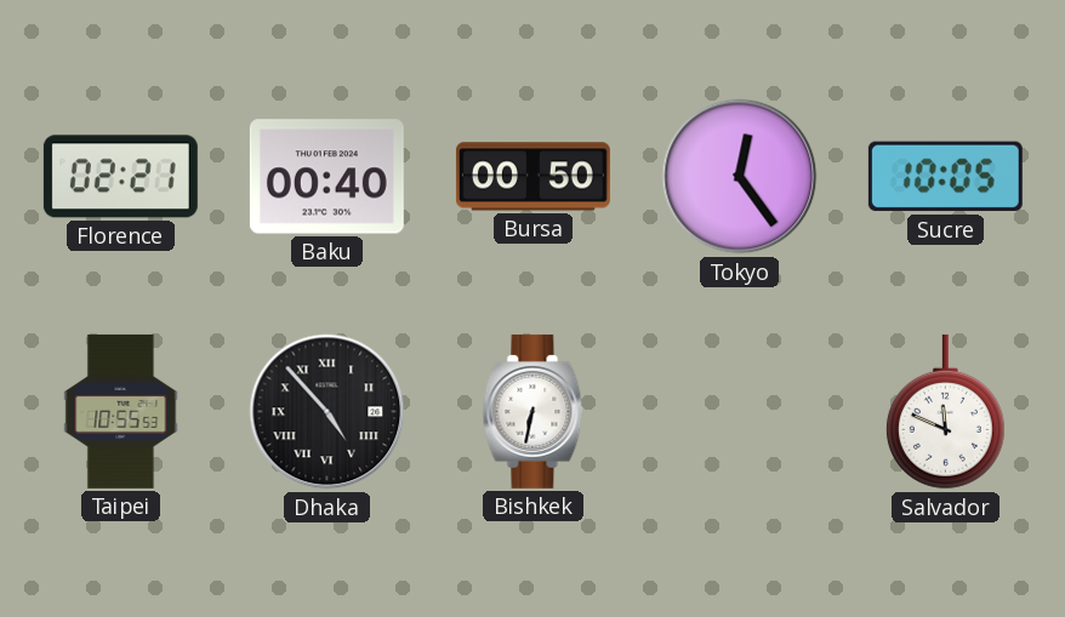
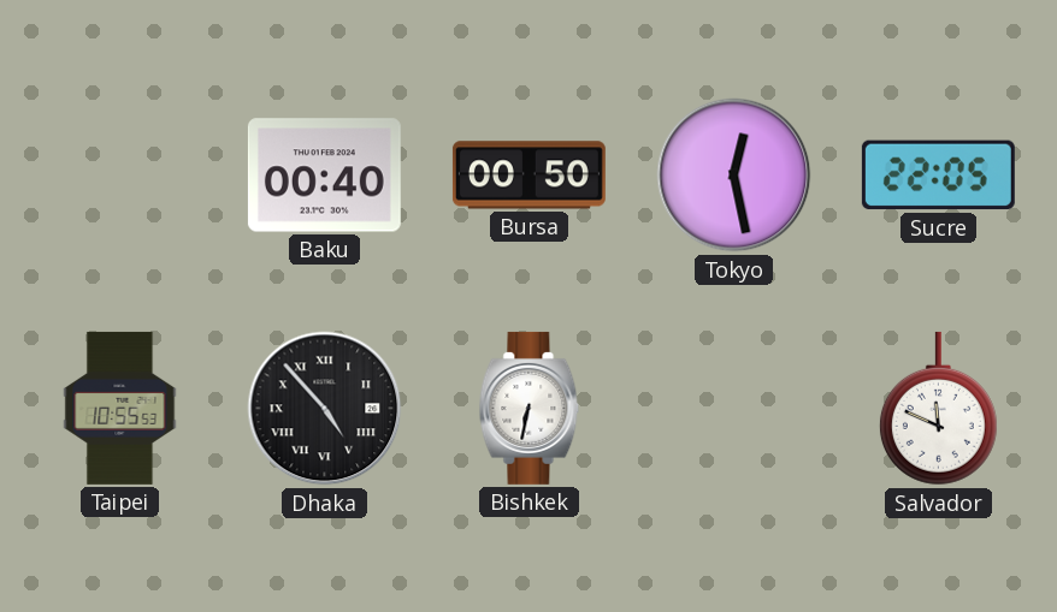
Florence: 02:21 -> none
Tokyo: 12:24 -> 12:28
Sucre: 10:05 -> 22:05
